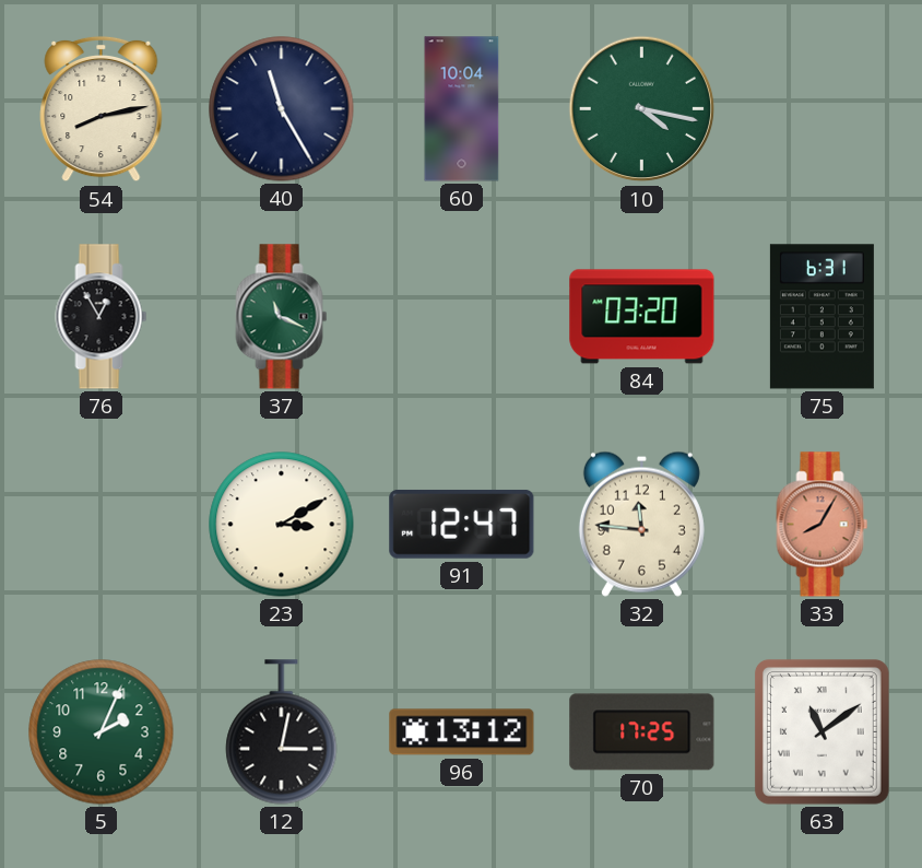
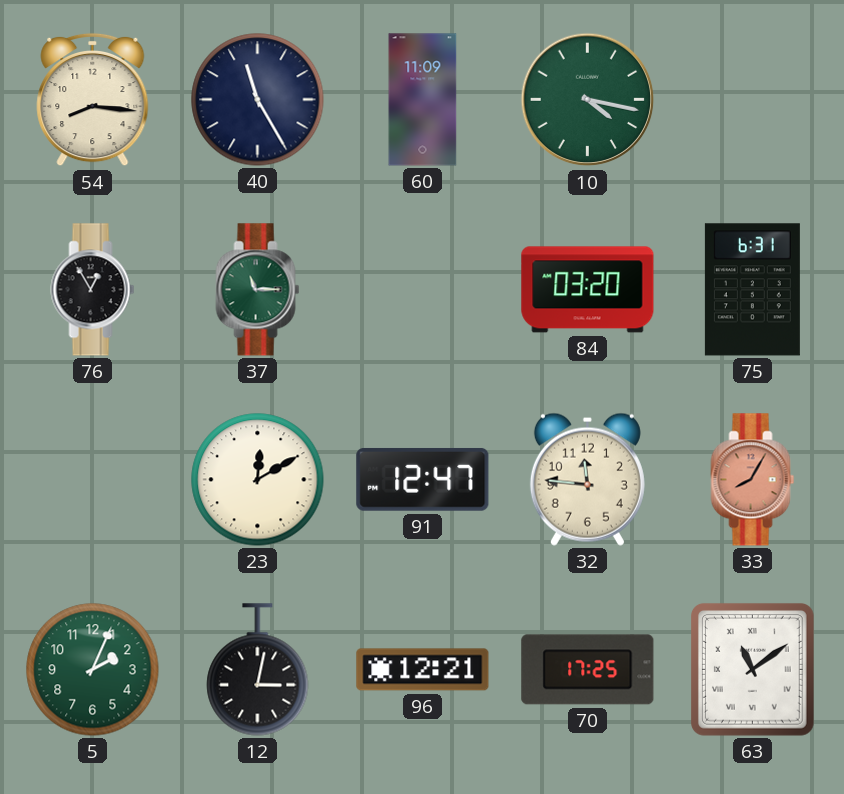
54: 8:13 -> 8:16
60: 10:04 -> 11:09
37: 11:19 -> 11:15
23: 3:10 -> 12:10
96: 13:12 -> 12:21
